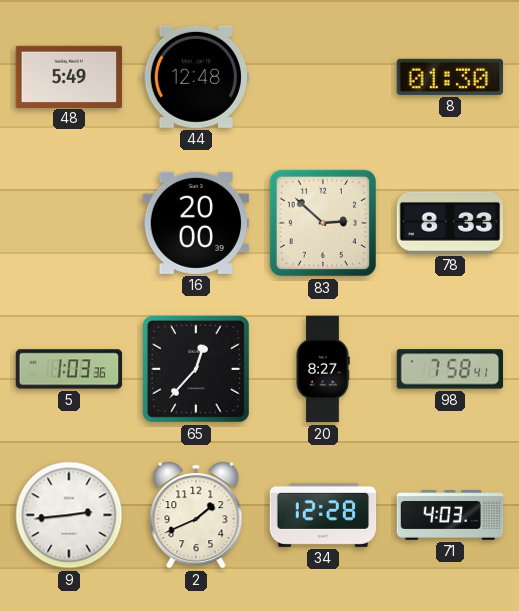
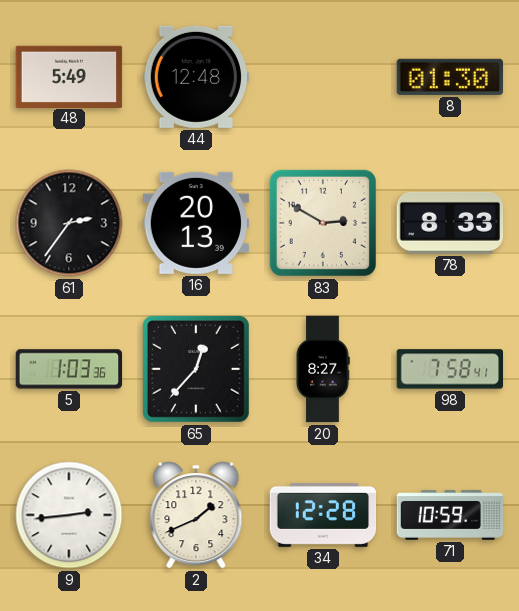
61: none -> 2:36
16: 20:00 -> 20:13
83: 2:52 -> 2:50
71: 4:03 -> 10:59
